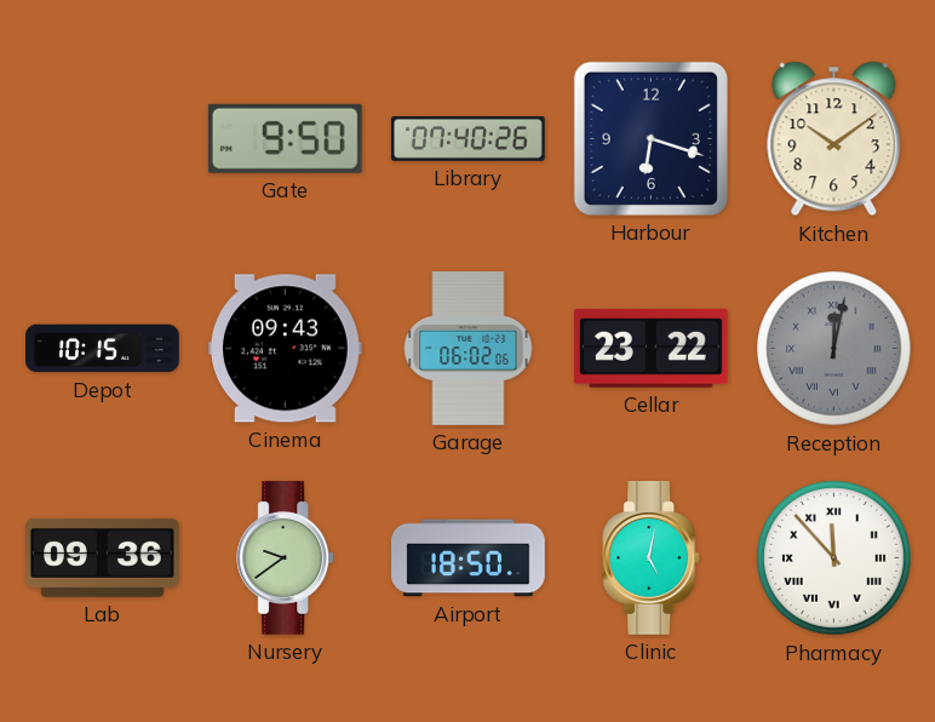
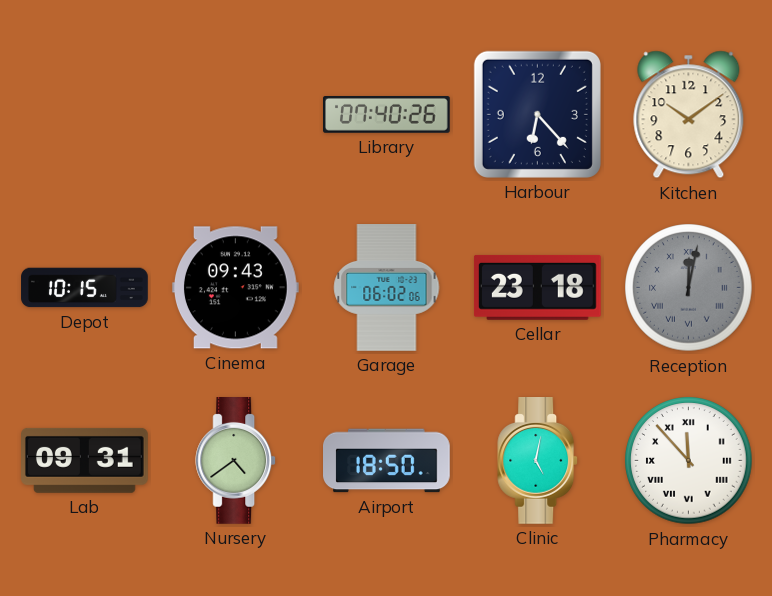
Gate: 9:50 -> none
Harbour: 6:18 -> 6:23
Cellar: 23:22 -> 23:18
Lab: 09:36 -> 09:31
Nursery: 9:39 -> 4:39
